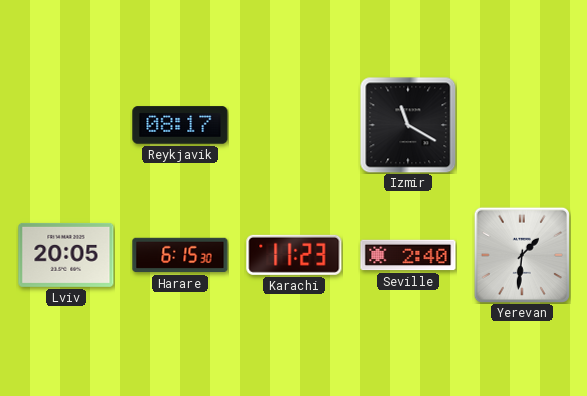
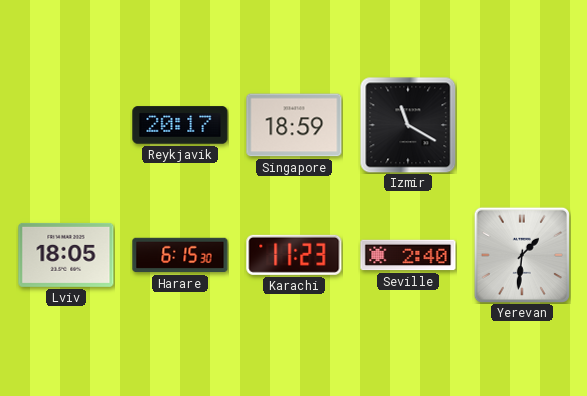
Reykjavik: 08:17 -> 20:17
Singapore: none -> 18:59
Lviv: 20:05 -> 18:05
